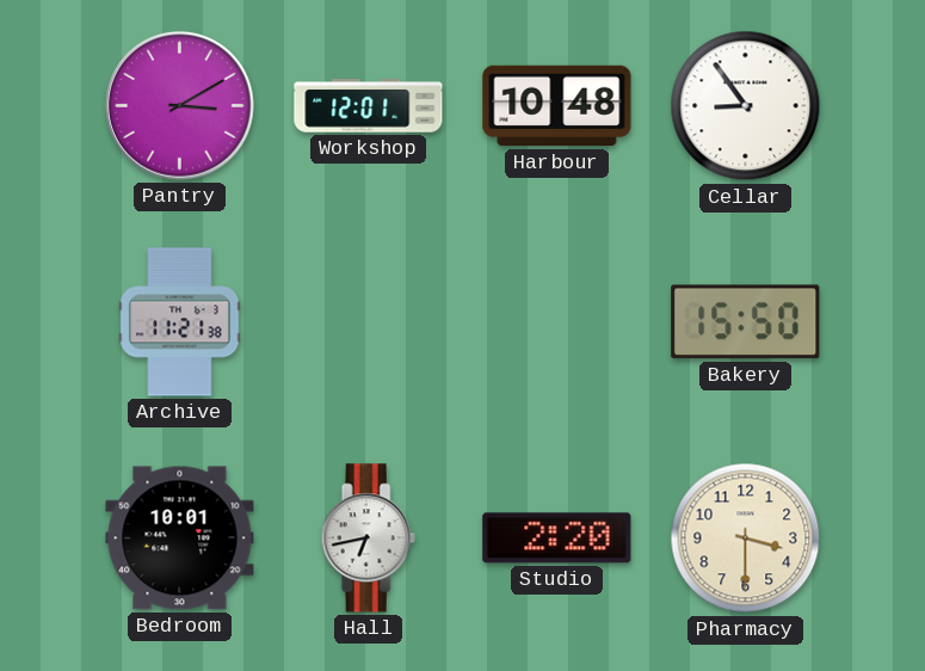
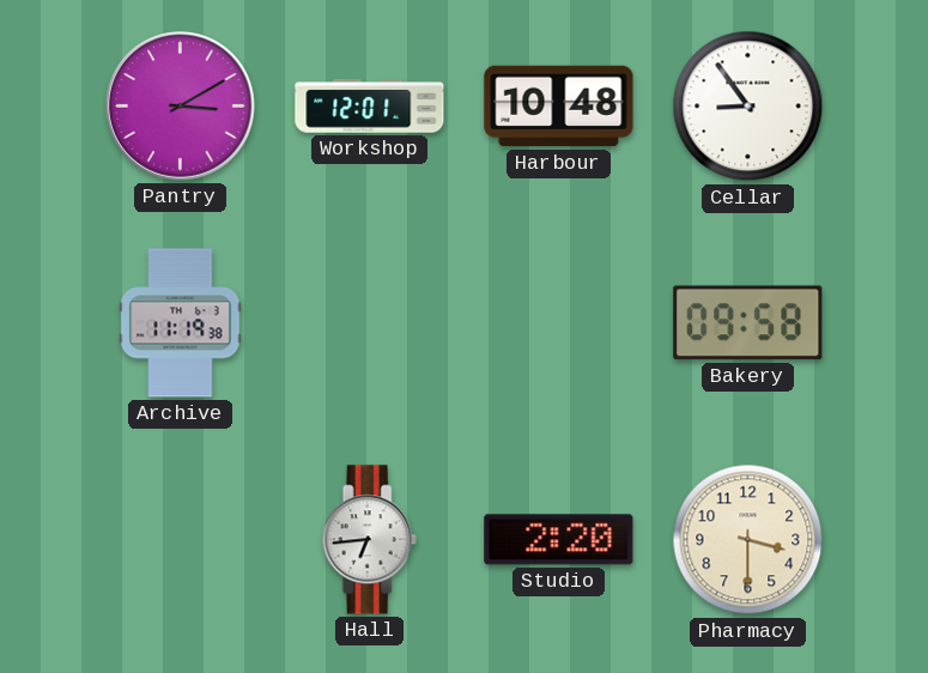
Archive: 11:21 -> 11:19
Bakery: 15:50 -> 09:58
Bedroom: 10:01 -> none
Hall: 6:43 -> 6:44
